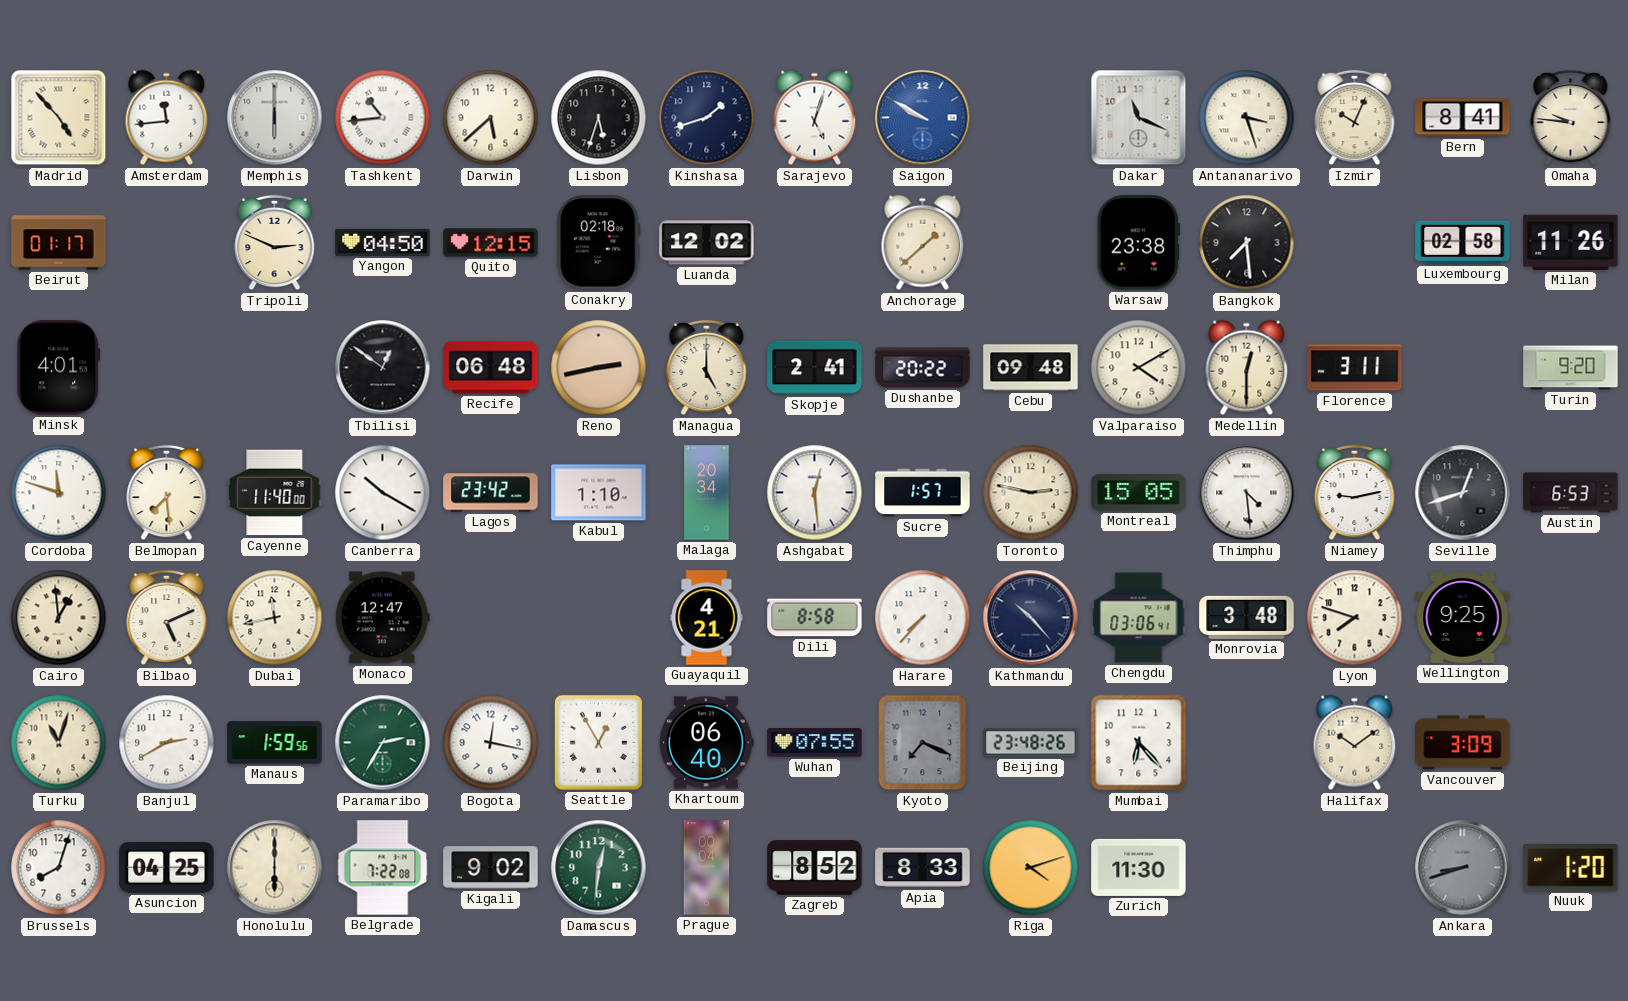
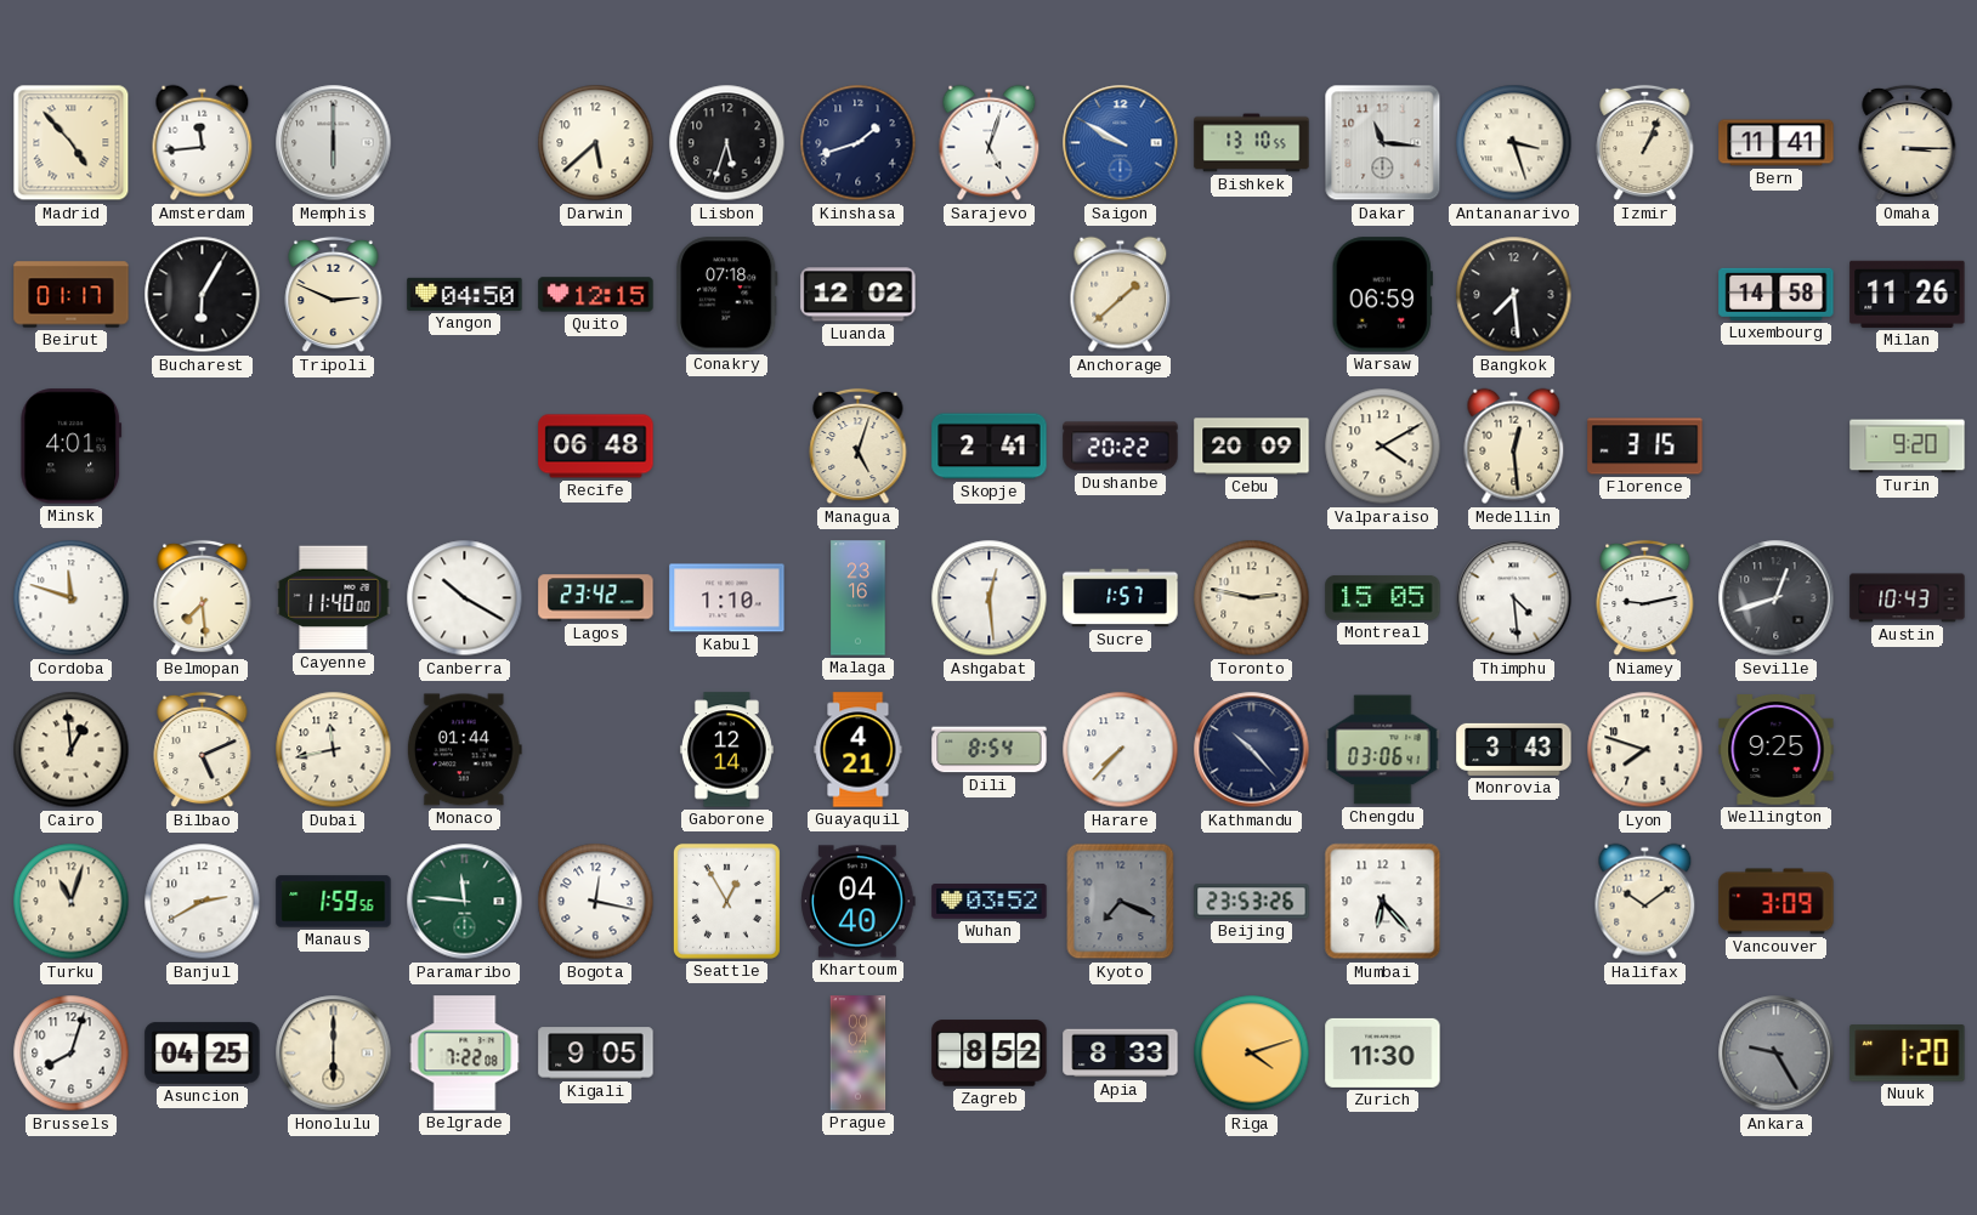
Tashkent: 10:44 -> none
Bishkek: none -> 13:10
Dakar: 11:19 -> 11:16
Izmir: 10:04 -> 1:04
Bern: 8:41 -> 11:41
Omaha: 9:46 -> 3:15
Bucharest: none -> 6:05
Conakry: 02:18 -> 07:18
Warsaw: 23:38 -> 06:59
Luxembourg: 02:58 -> 14:58
Tbilisi: 12:51 -> none
Reno: 2:43 -> none
Managua: 5:00 -> 5:03
Cebu: 09:48 -> 20:09
Medellin: 12:30 -> 12:29
Florence: 3:11 -> 3:15
Malaga: 20:34 -> 23:16
Austin: 6:53 -> 10:43
Monaco: 12:47 -> 01:44
Gaborone: none -> 12:14
Dili: 8:58 -> 8:54
Monrovia: 3:48 -> 3:43
Paramaribo: 2:35 -> 11:46
Khartoum: 06:40 -> 04:40
Wuhan: 07:55 -> 03:52
Beijing: 23:48 -> 23:53
Kigali: 9:02 -> 9:05
Damascus: 12:31 -> none
Ankara: 8:42 -> 9:25
